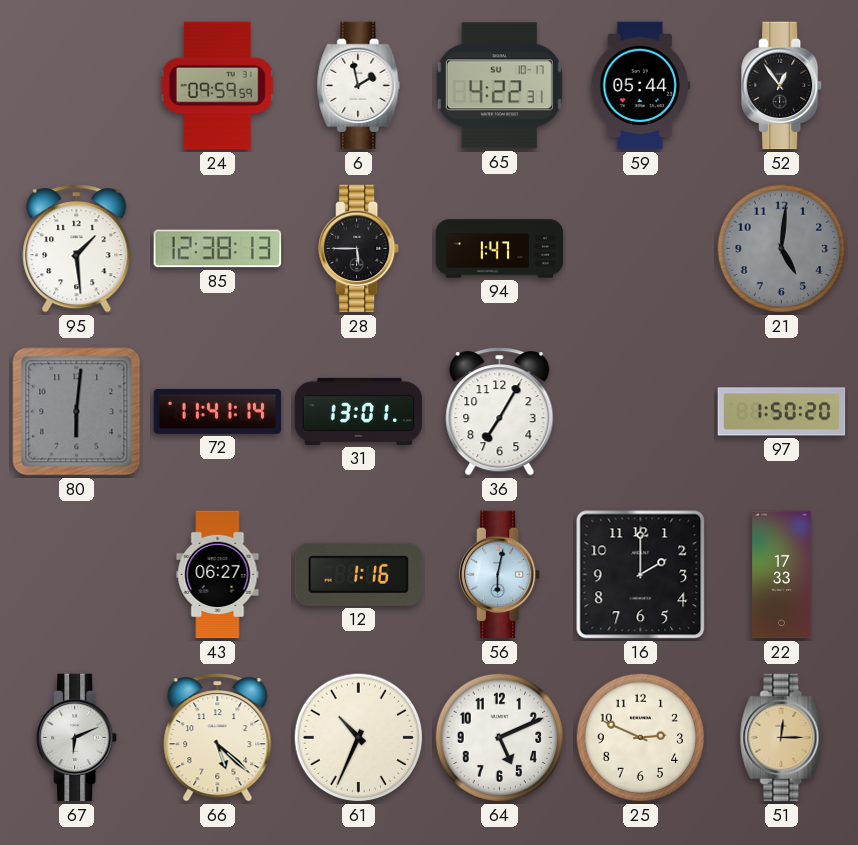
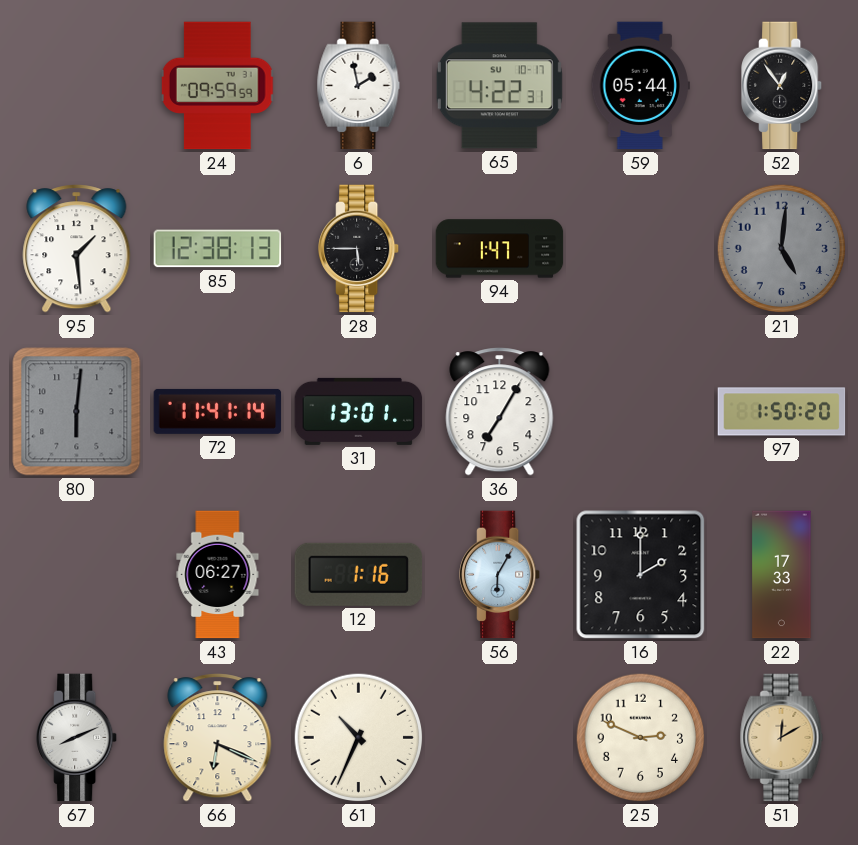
56: 6:02 -> 6:05
67: 6:11 -> 8:11
66: 5:22 -> 6:19
64: 5:11 -> none
51: 12:15 -> 12:10
